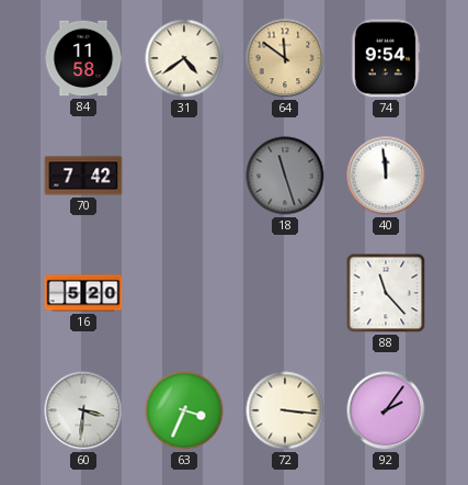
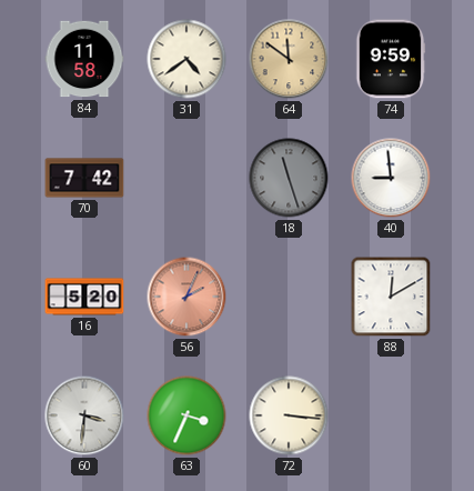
74: 9:54 -> 9:59
40: 11:59 -> 8:59
56: none -> 2:04
88: 11:23 -> 12:10
92: 2:06 -> none
